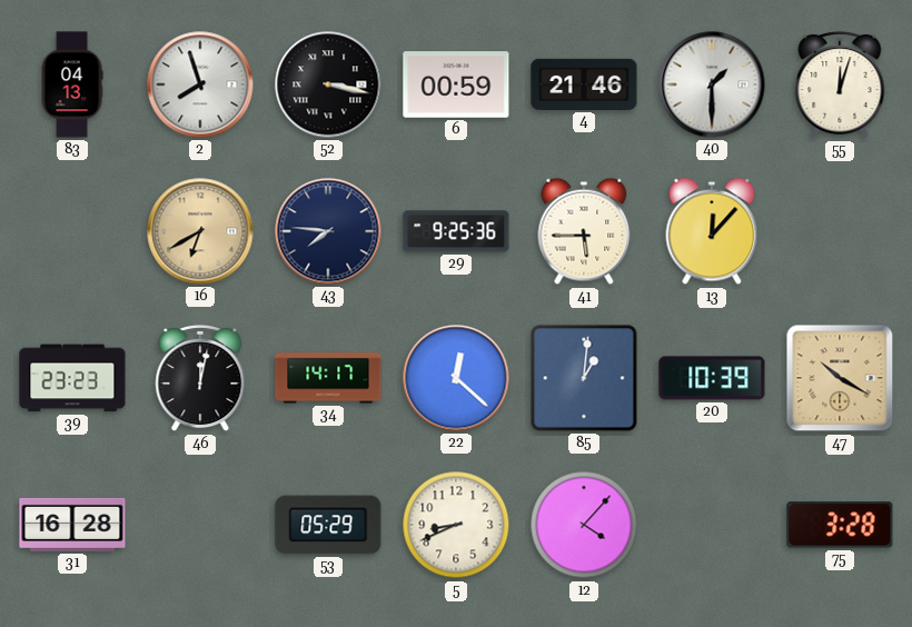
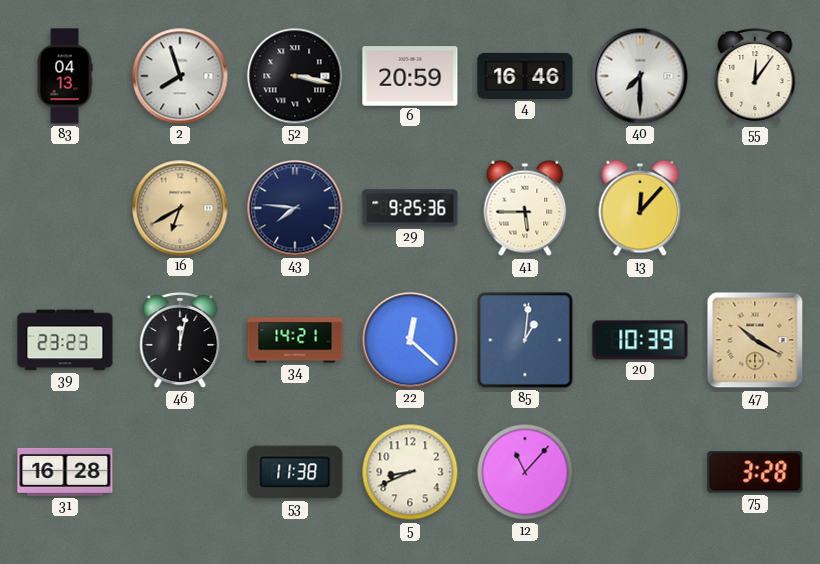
6: 00:59 -> 20:59
4: 21:46 -> 16:46
40: 1:30 -> 7:30
55: 12:03 -> 12:06
34: 14:17 -> 14:21
53: 05:29 -> 11:38
12: 4:07 -> 11:07
